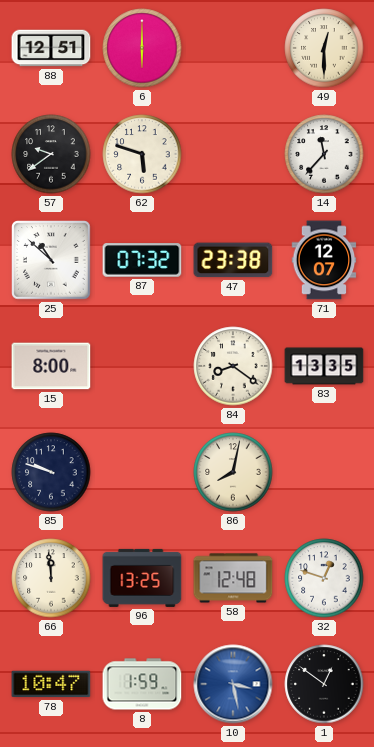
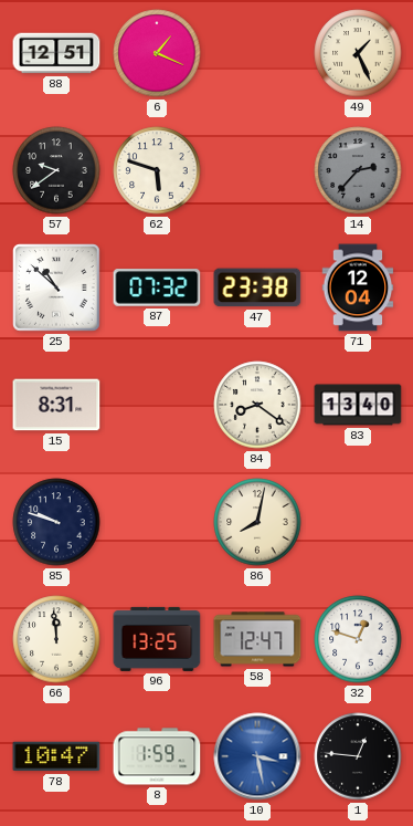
6: 6:00 -> 1:19
49: 12:30 -> 1:26
14: 11:37 -> 2:37
14 dial: white -> grey
71: 12:07 -> 12:04
15: 8:00 -> 8:31
83: 13:35 -> 13:40
58: 12:48 -> 12:47
1: 12:51 -> 12:46
